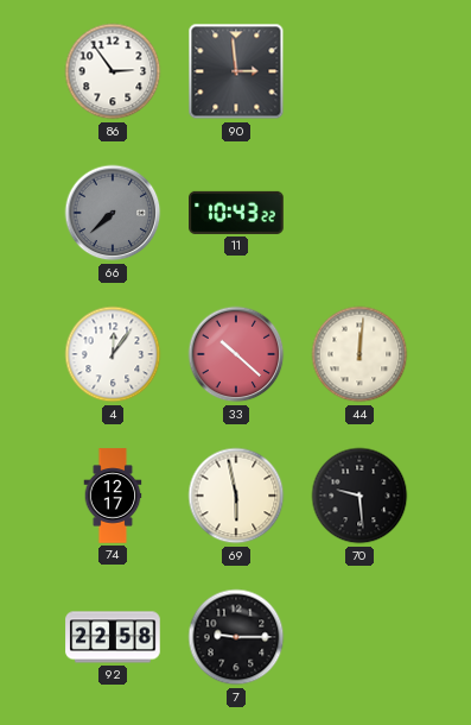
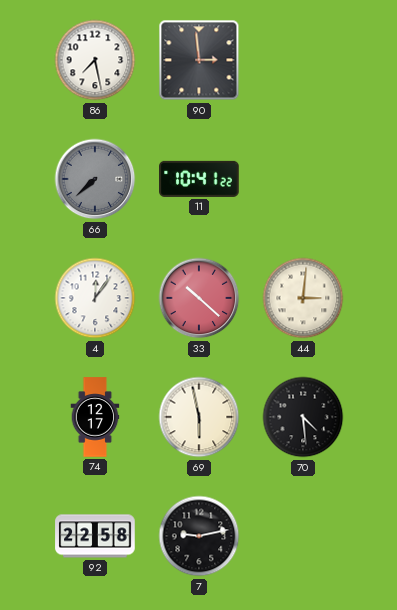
86: 2:54 -> 7:28
11: 10:43 -> 10:41
44: 12:01 -> 3:01
70: 9:29 -> 4:29
7: 9:15 -> 9:13
